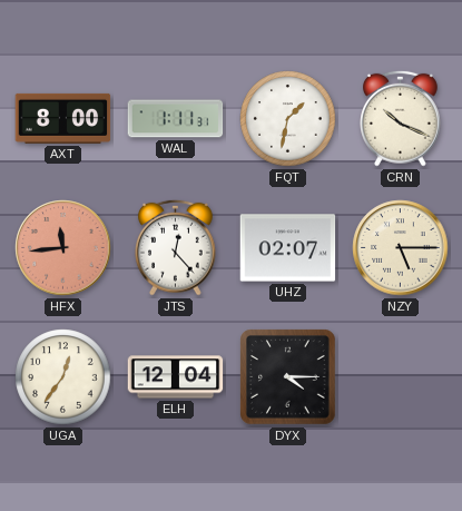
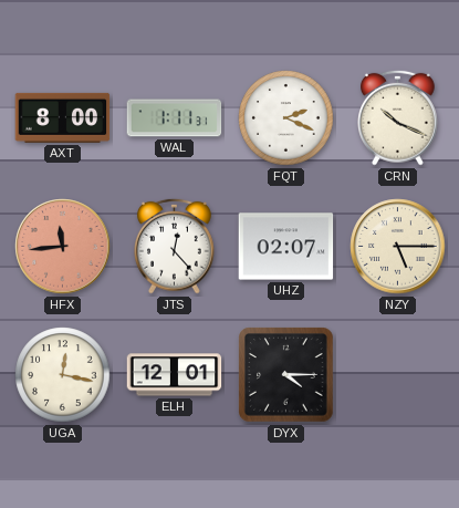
FQT: 1:32 -> 2:19
UGA: 12:36 -> 12:17
ELH: 12:04 -> 12:01
